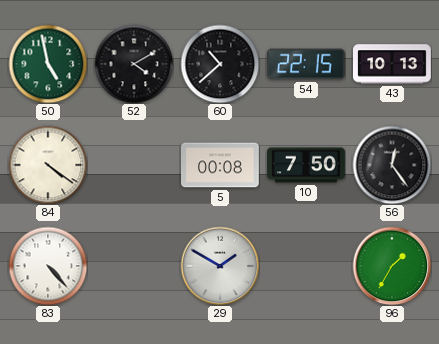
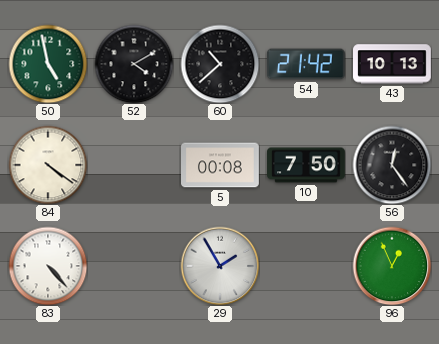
54: 22:15 -> 21:42
29: 1:50 -> 1:55
96: 1:35 -> 12:56
